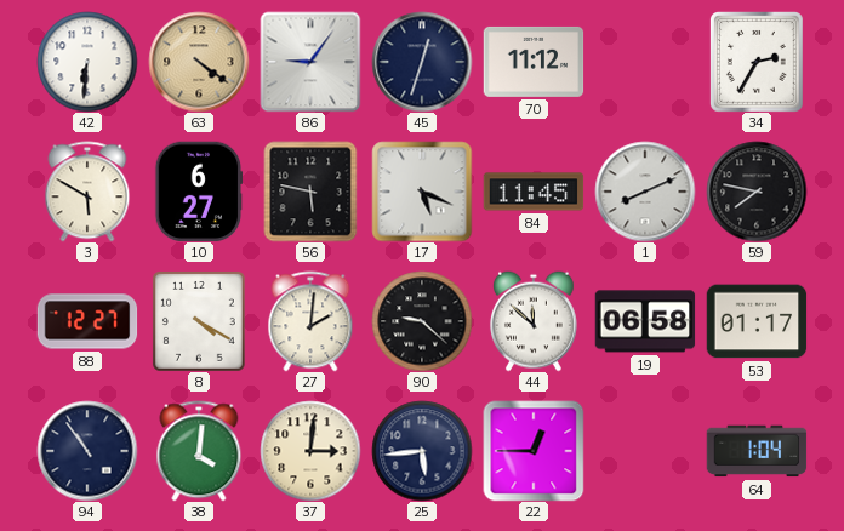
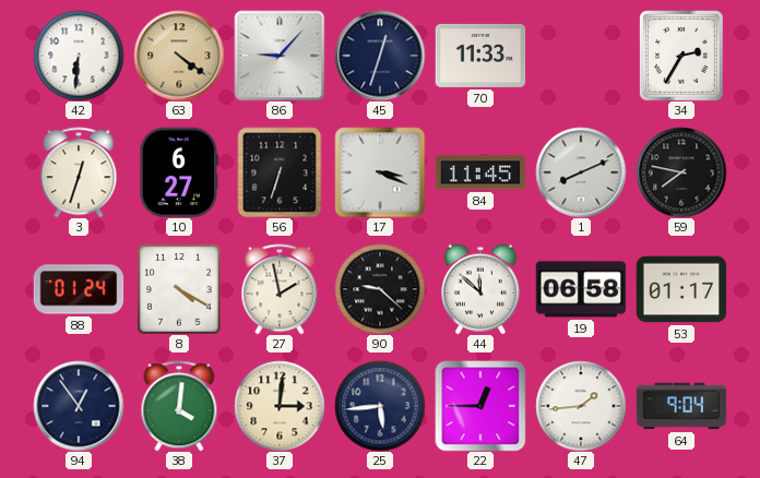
86: 9:06 -> 9:07
70: 11:12 -> 11:33
3: 5:50 -> 12:33
56: 5:47 -> 6:33
17: 5:19 -> 3:19
88: 12:27 -> 01:24
27: 2:01 -> 1:58
94: 10:54 -> 12:54
47: none -> 1:44
64: 1:04 -> 9:04
